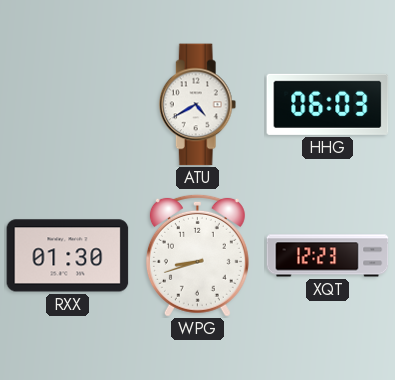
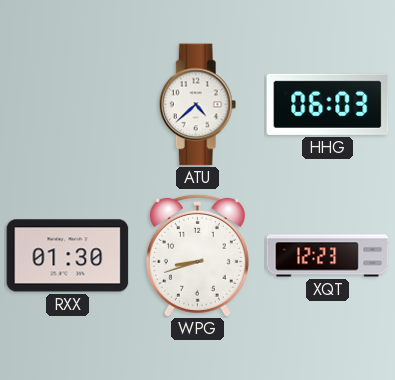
ATU: 4:40 -> 4:38
